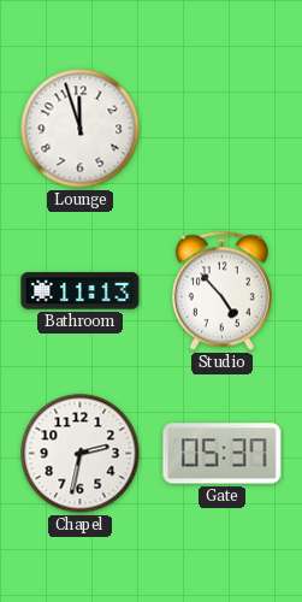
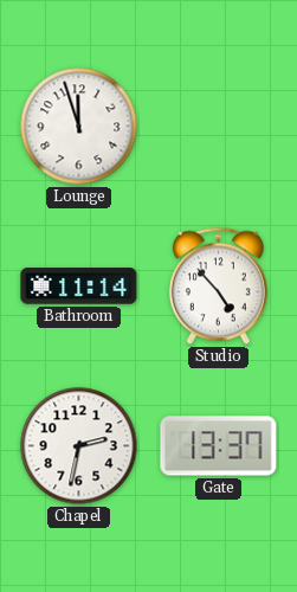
Bathroom: 11:13 -> 11:14
Gate: 05:37 -> 13:37
